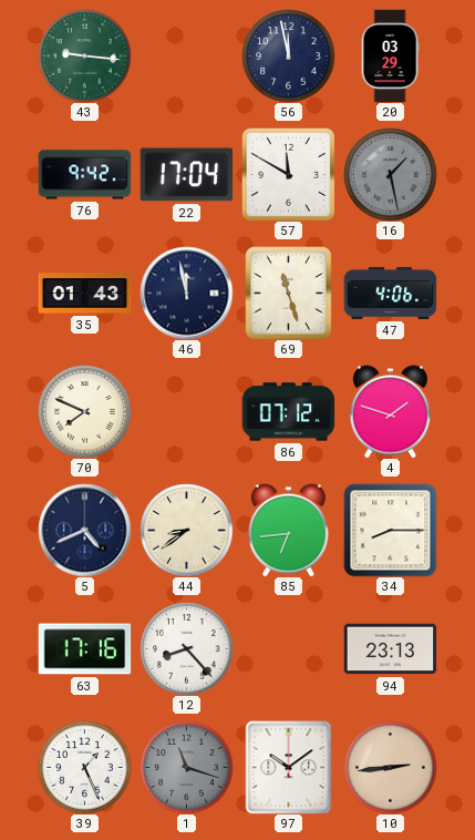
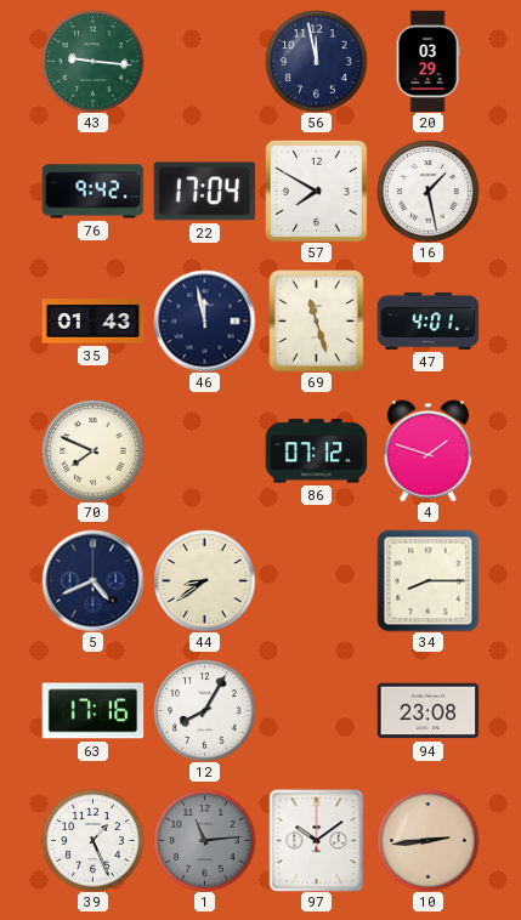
57: 11:50 -> 7:50
16 dial: grey -> white
47: 4:06 -> 4:01
85: 6:44 -> none
12: 8:23 -> 8:05
94: 23:13 -> 23:08
1: 11:18 -> 11:14
